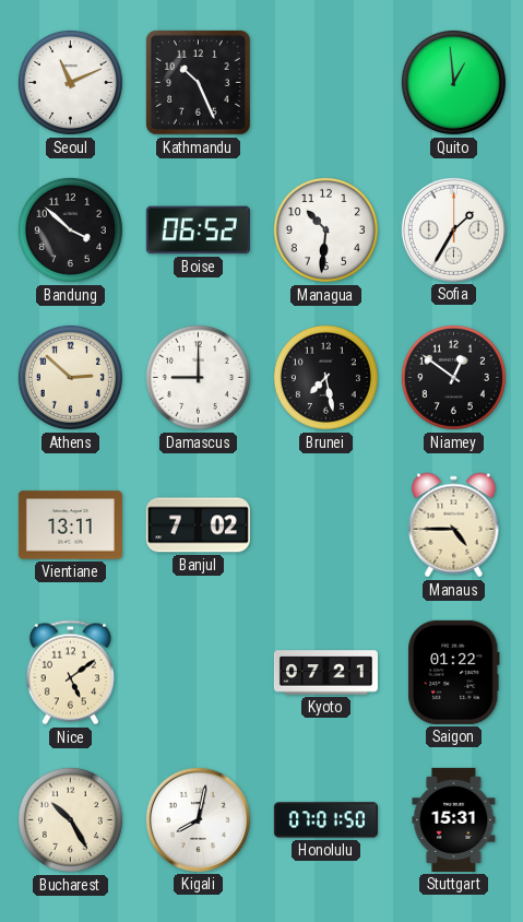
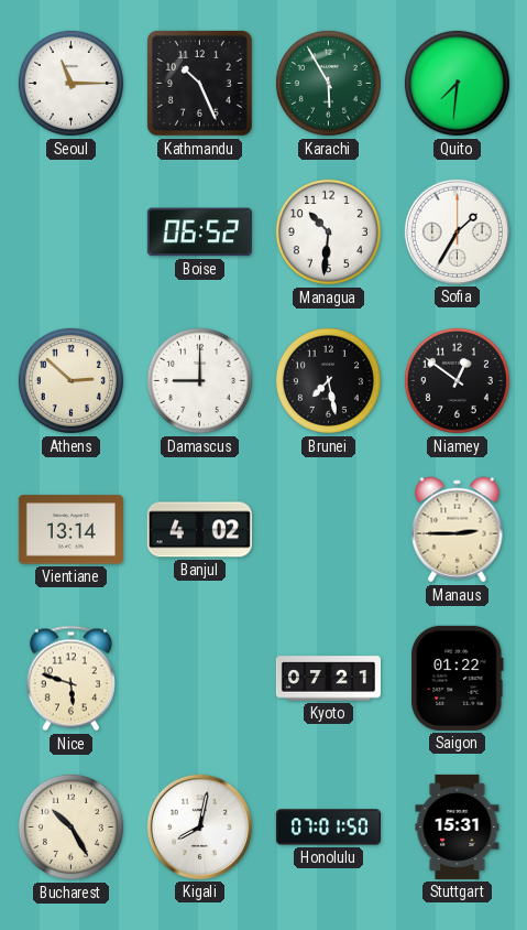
Seoul: 11:11 -> 11:15
Karachi: none -> 5:55
Quito: 12:59 -> 7:31
Bandung: 3:52 -> none
Vientiane: 13:11 -> 13:14
Banjul: 7:02 -> 4:02
Manaus: 4:45 -> 2:45
Nice: 5:09 -> 5:48
